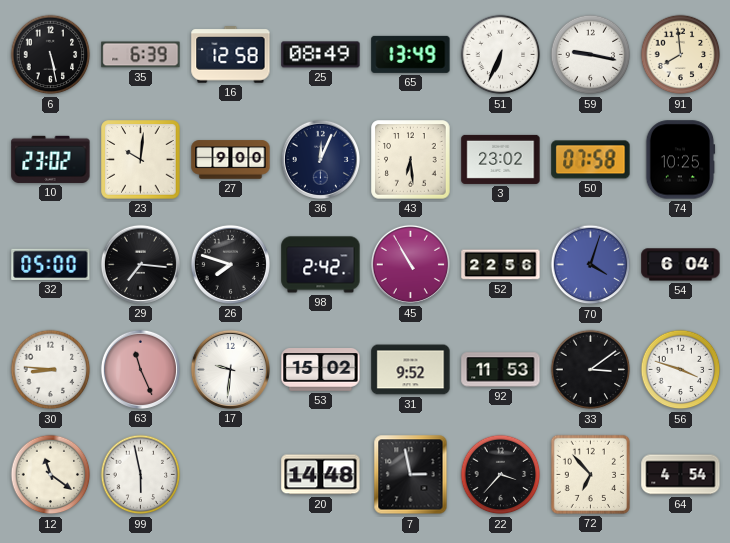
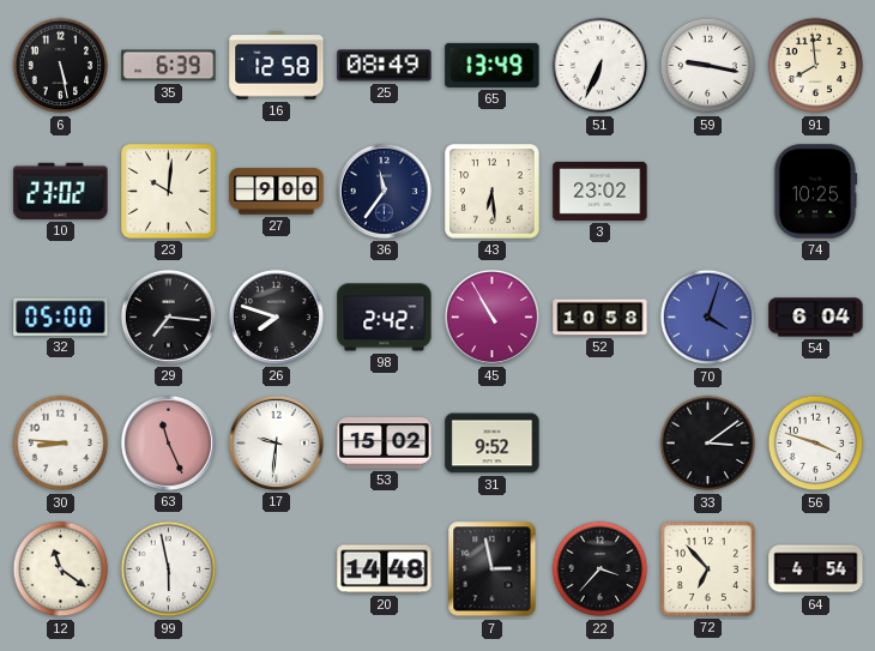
36: 12:04 -> 11:36
50: 07:58 -> none
52: 22:56 -> 10:58
92: 11:53 -> none
